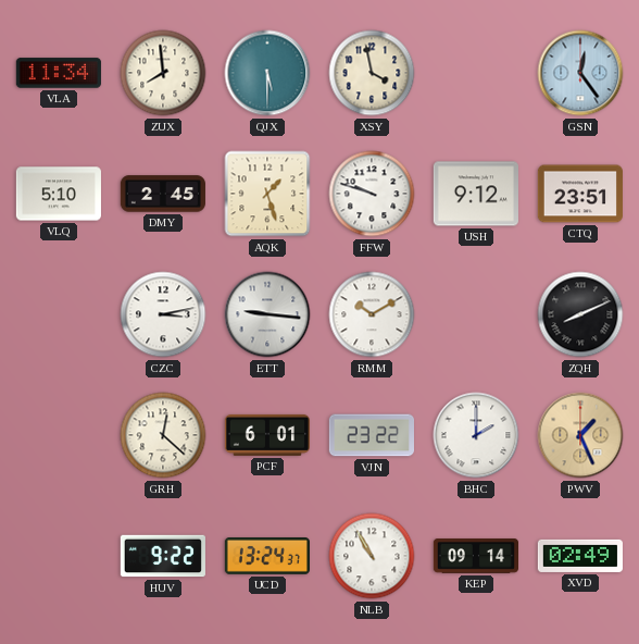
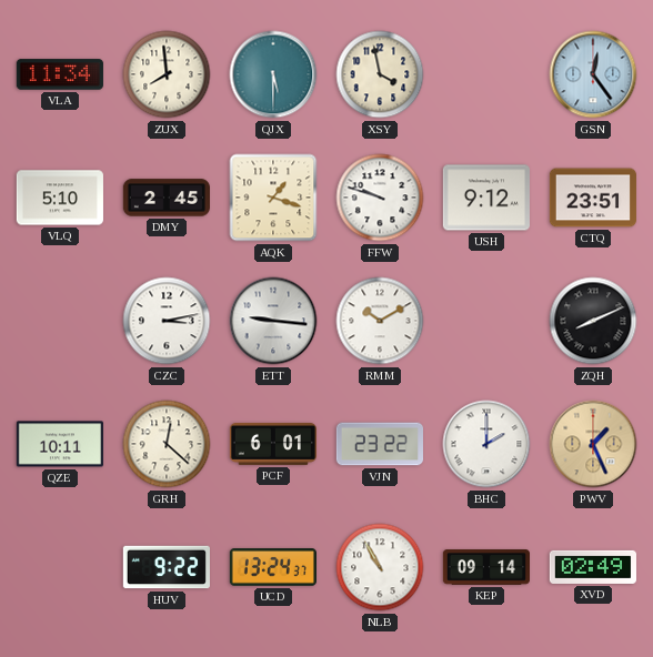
AQK: 1:27 -> 1:18
QZE: none -> 10:11
